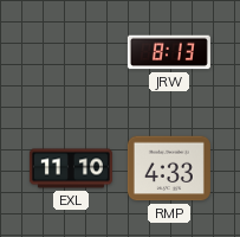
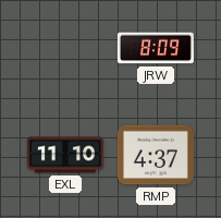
JRW: 8:13 -> 8:09
RMP: 4:33 -> 4:37
